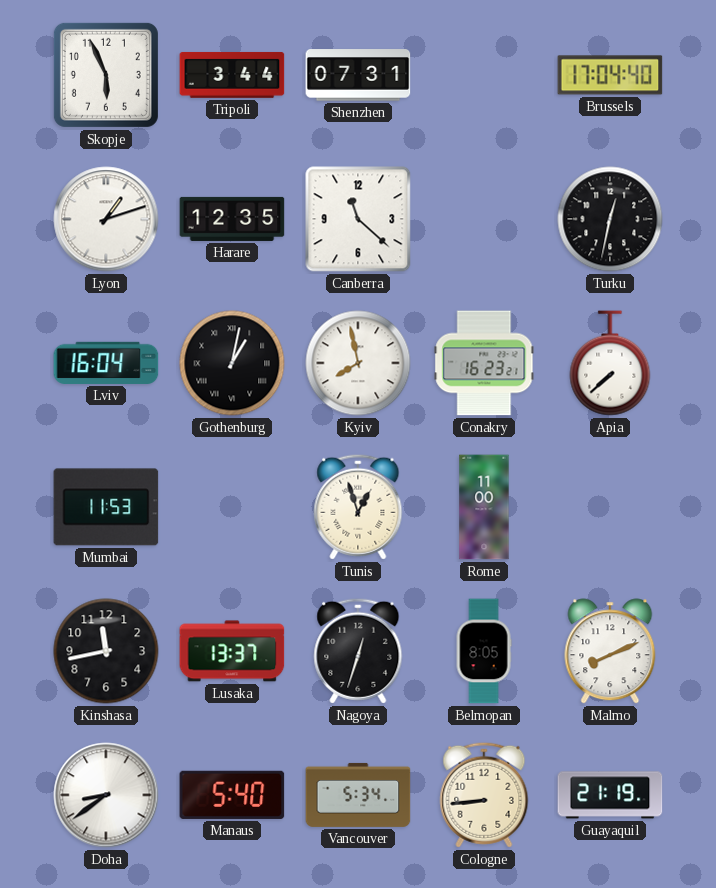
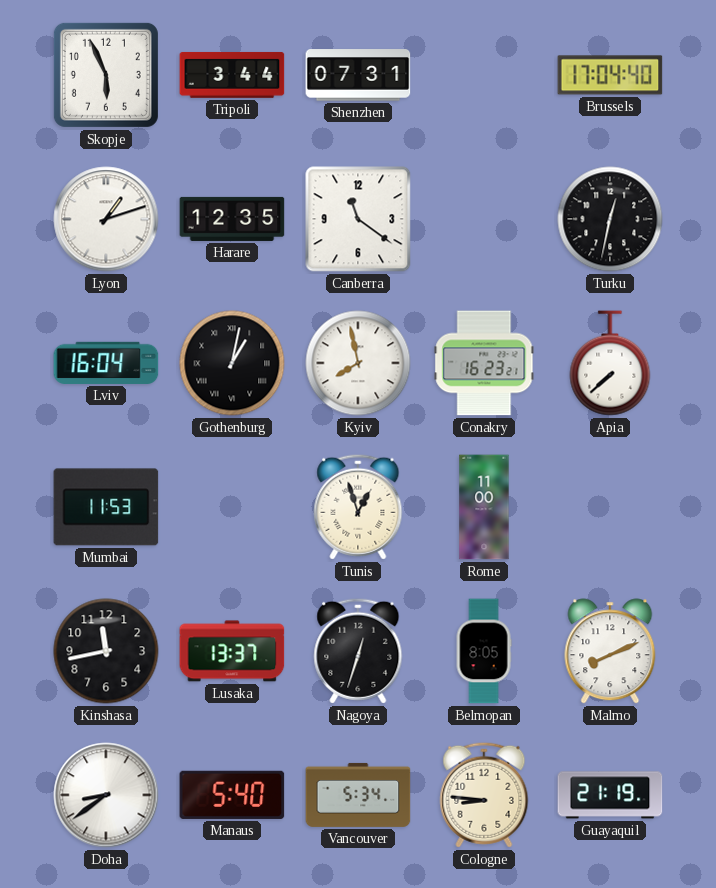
Canberra: 11:22 -> 11:21
Cologne: 8:44 -> 8:46
